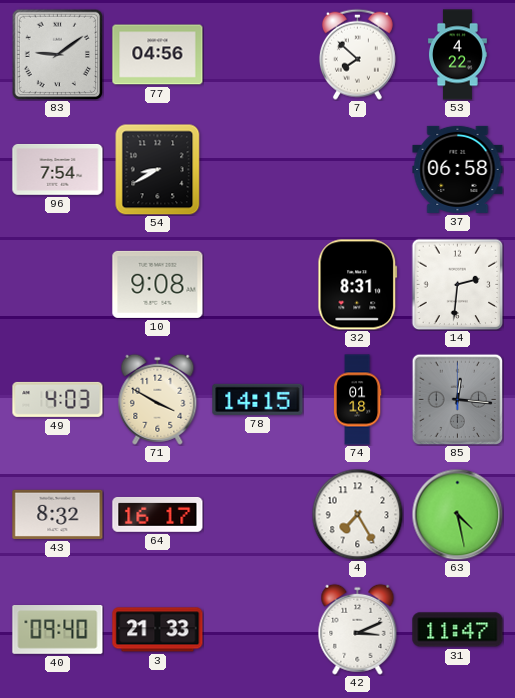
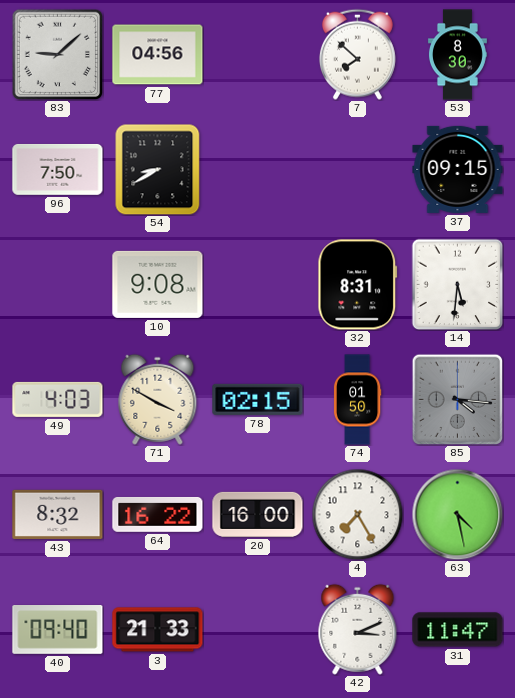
83: 9:09 -> 9:08
53: 4:22 -> 8:30
96: 7:54 -> 7:50
37: 06:58 -> 09:15
14: 2:31 -> 5:31
78: 14:15 -> 02:15
74: 01:18 -> 01:50
85: 12:16 -> 4:16
64: 16:17 -> 16:22
20: none -> 16:00
